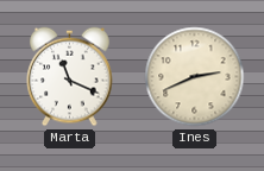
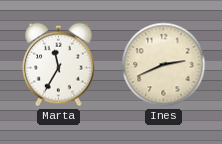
Marta: 11:19 -> 11:35
